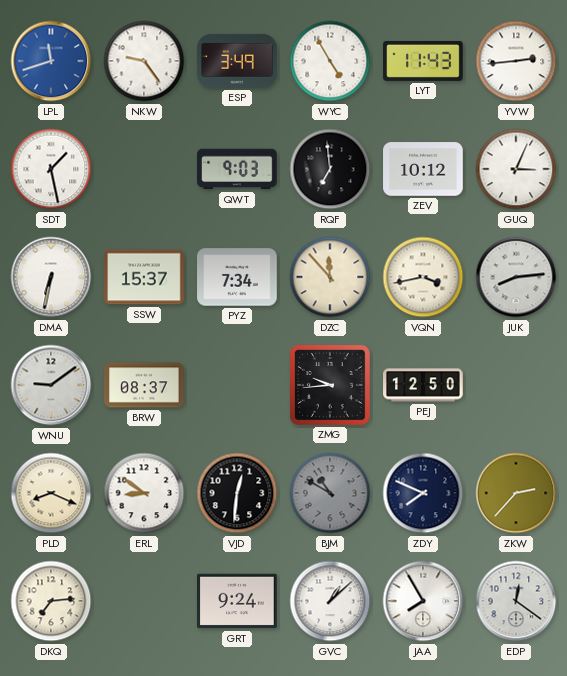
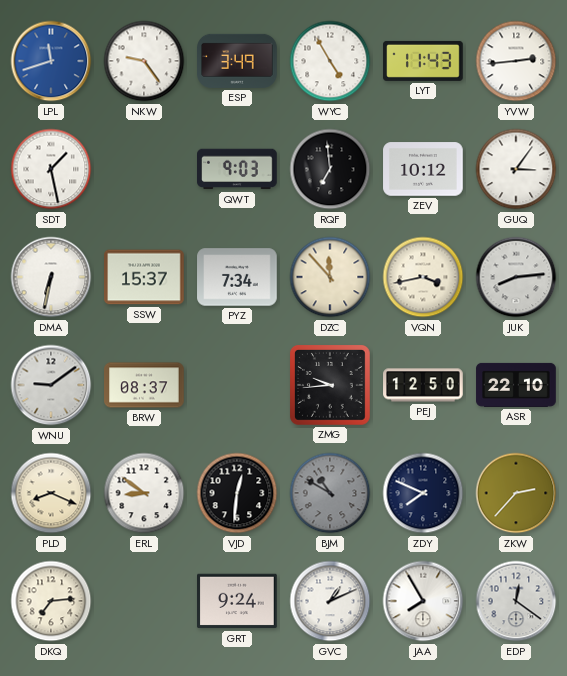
GUQ: 3:04 -> 3:06
ASR: none -> 22:10
GVC: 1:08 -> 1:11
